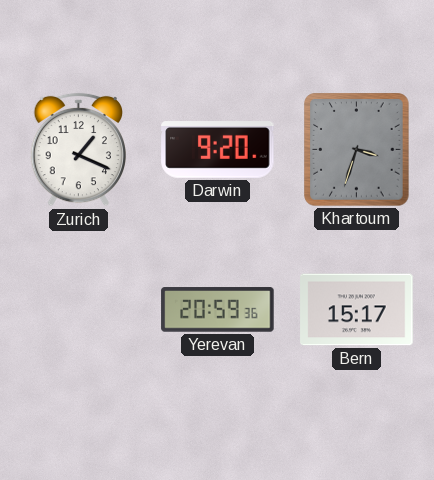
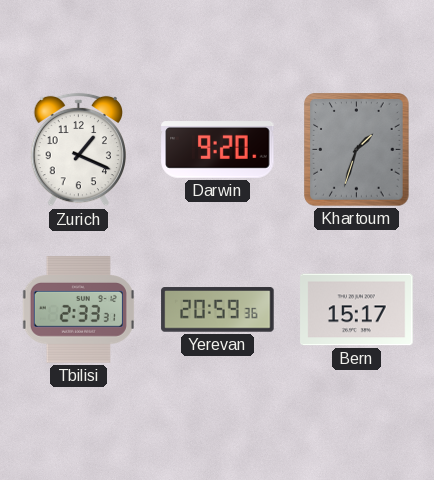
Khartoum: 3:33 -> 1:33
Tbilisi: none -> 2:33
